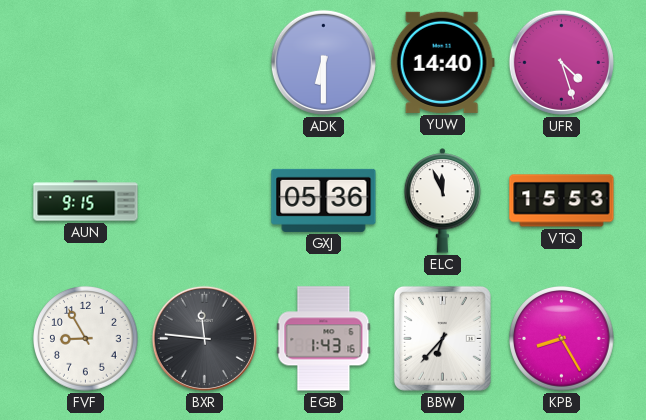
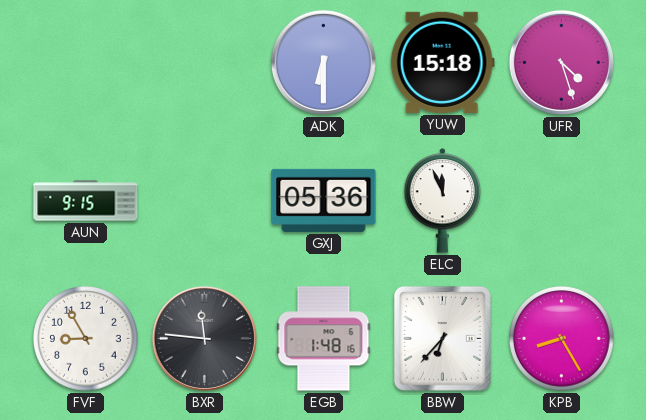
YUW: 14:40 -> 15:18
VTQ: 15:53 -> none
EGB: 1:43 -> 1:48
